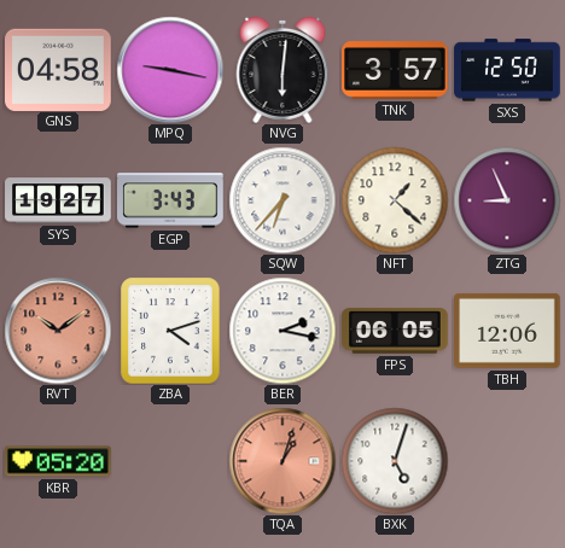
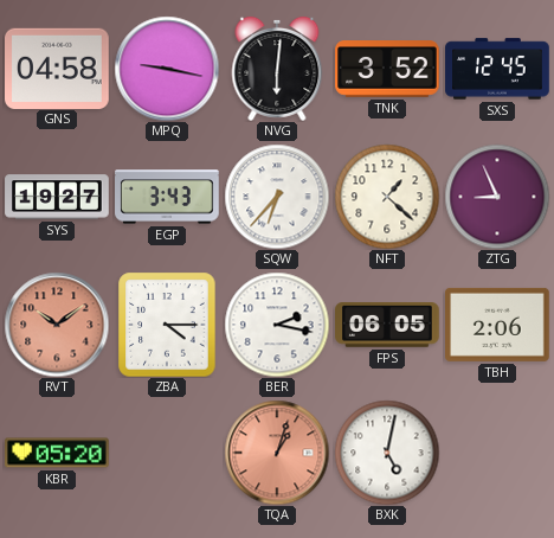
TNK: 3:57 -> 3:52
SXS: 12:50 -> 12:45
ZBA: 4:12 -> 4:15
TBH: 12:06 -> 2:06
BXK: 5:03 -> 5:02
